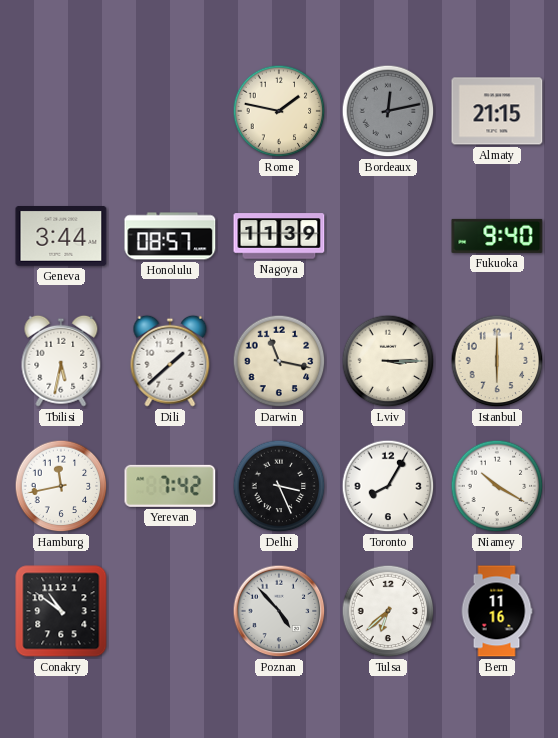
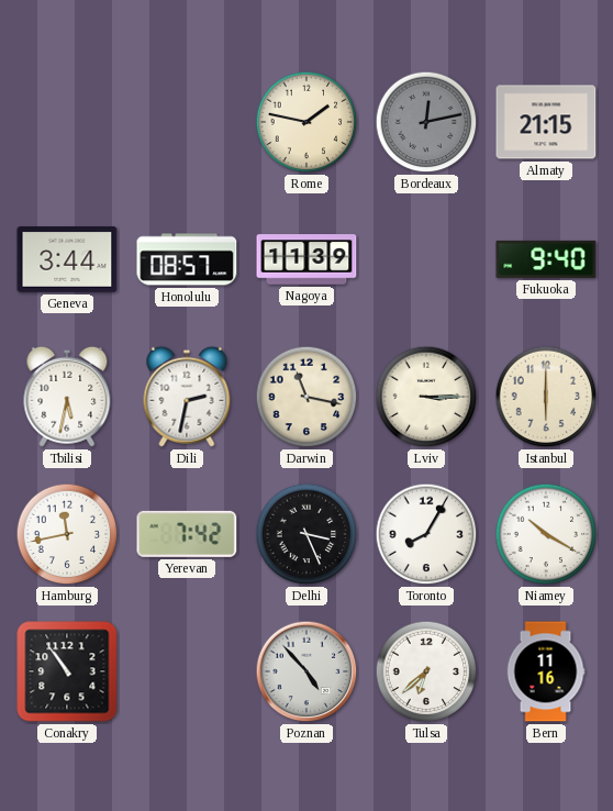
Dili: 1:38 -> 2:32
Conakry: 10:51 -> 10:54
